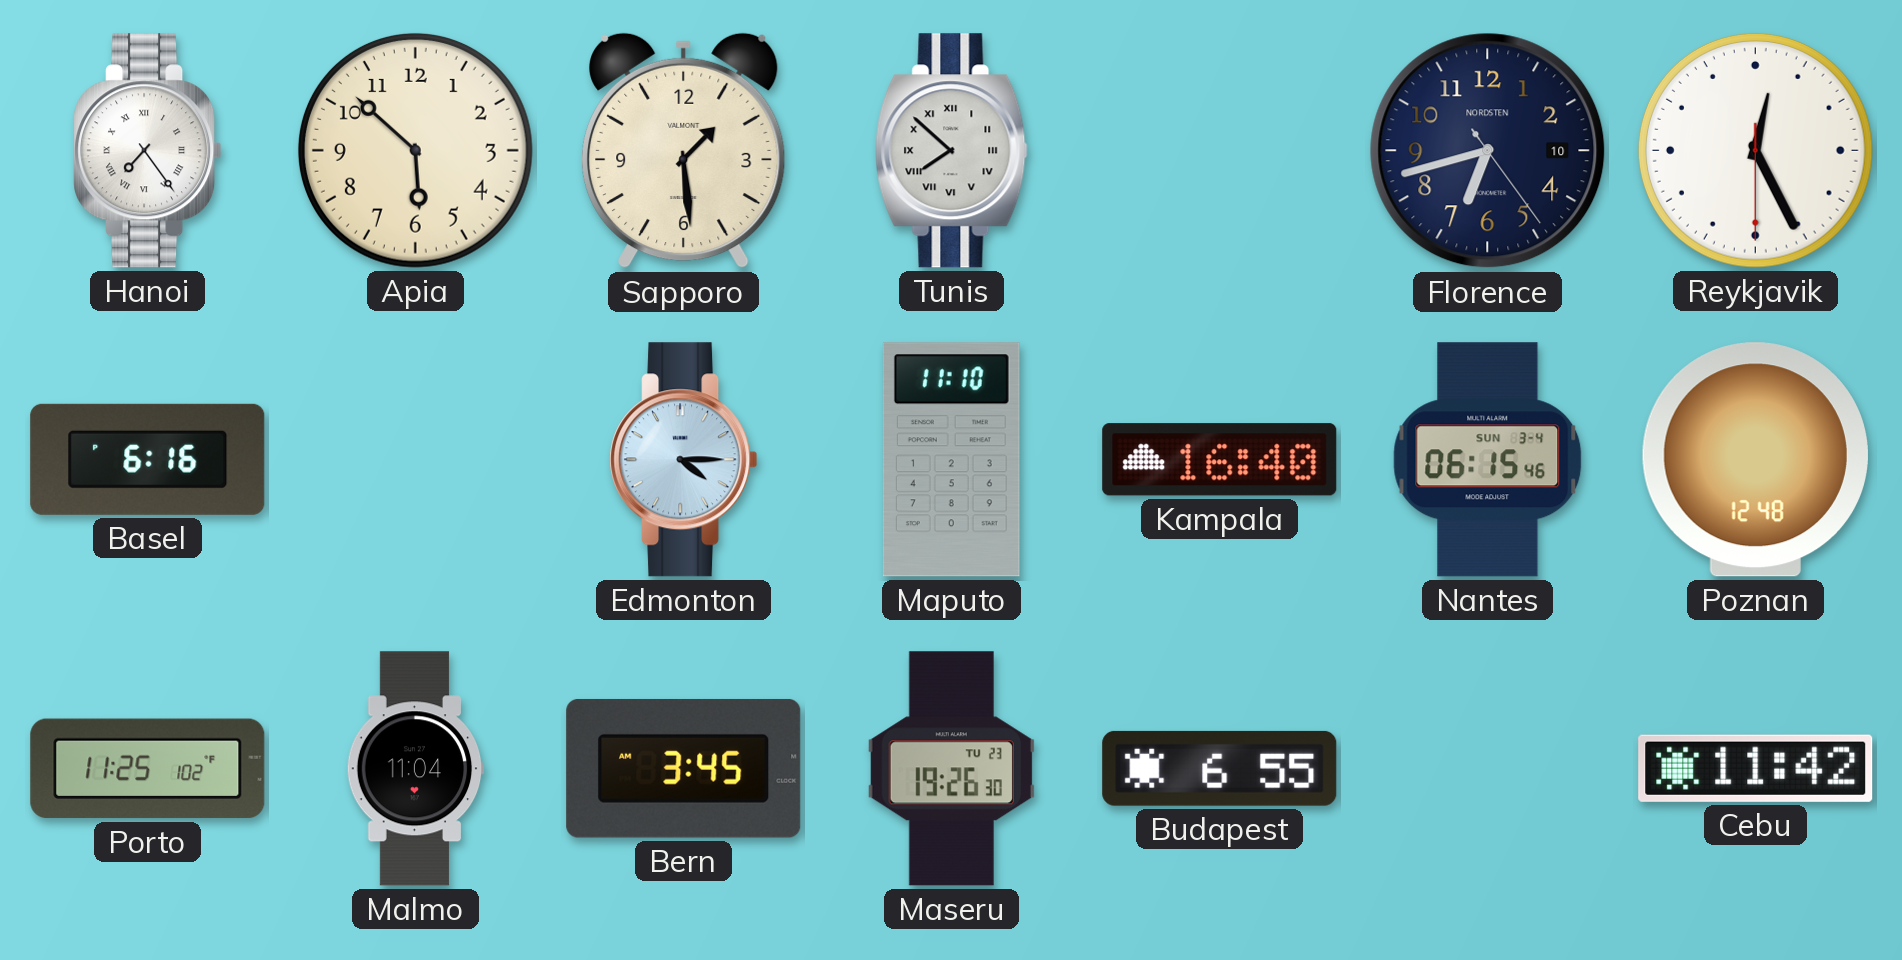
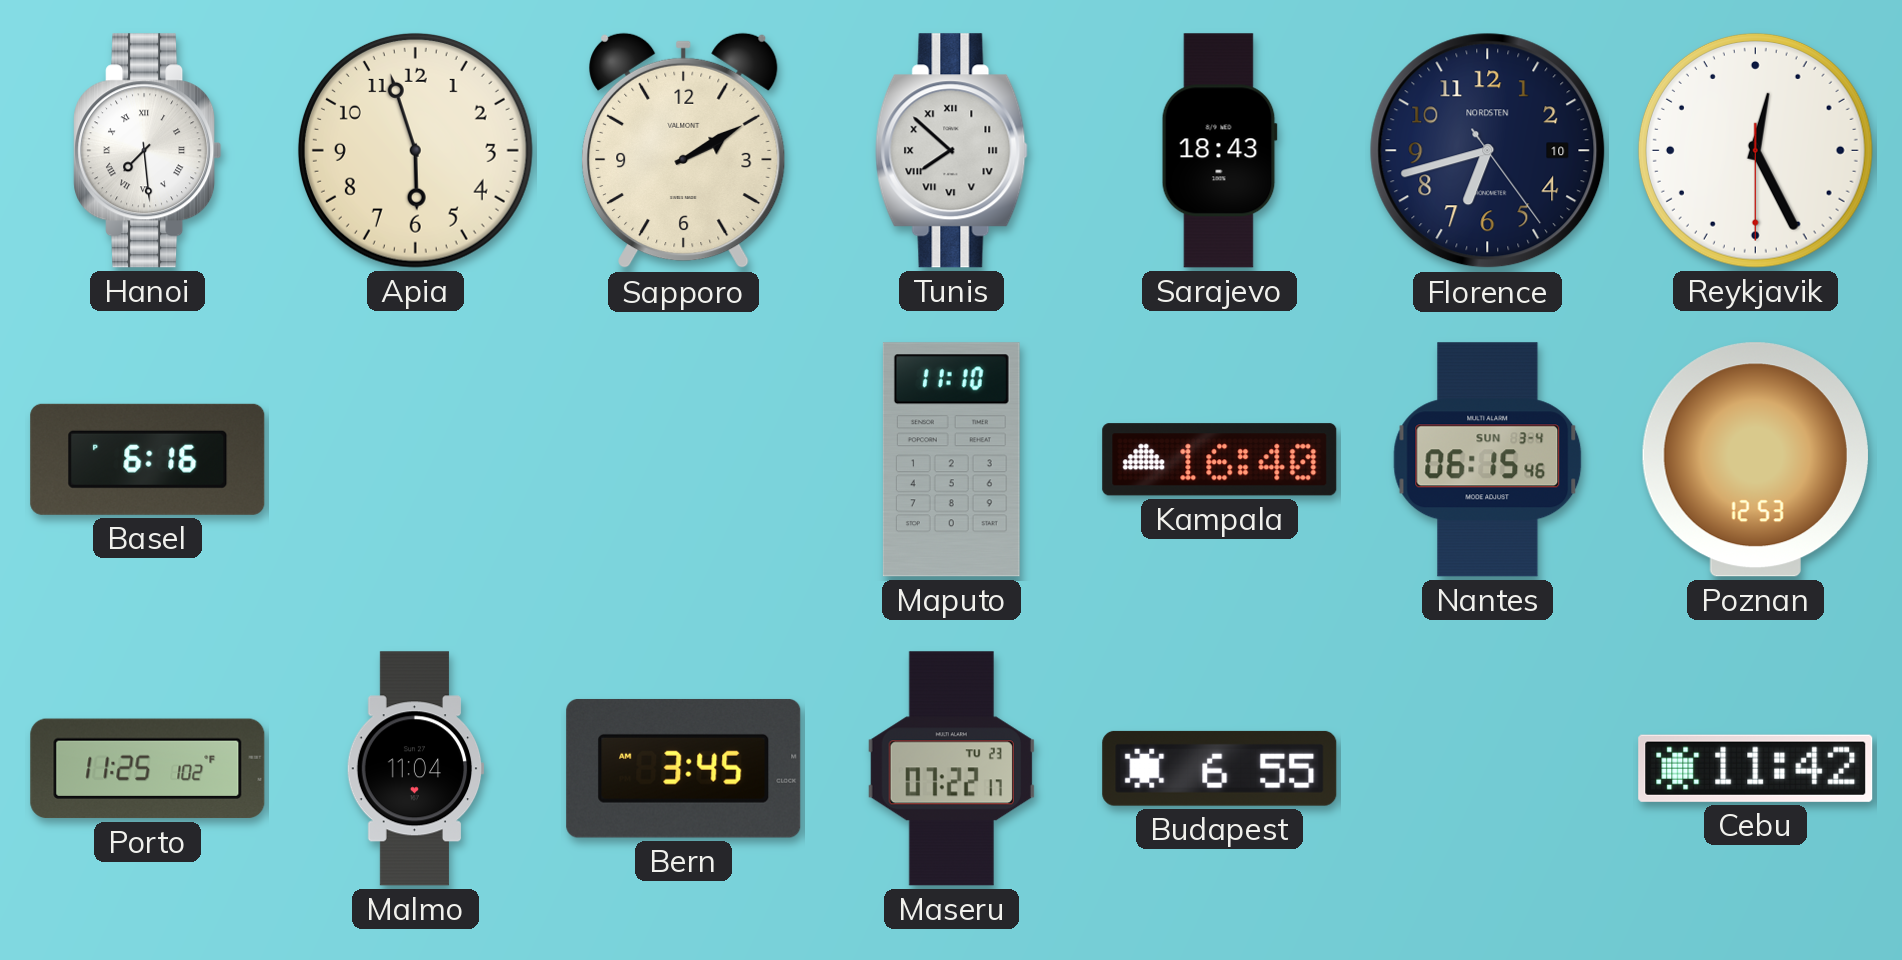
Hanoi: 7:24 -> 7:29
Apia: 5:52 -> 5:57
Sapporo: 1:29 -> 2:10
Sarajevo: none -> 18:43
Edmonton: 4:15 -> none
Poznan: 12:48 -> 12:53
Maseru: 19:26 -> 07:22
